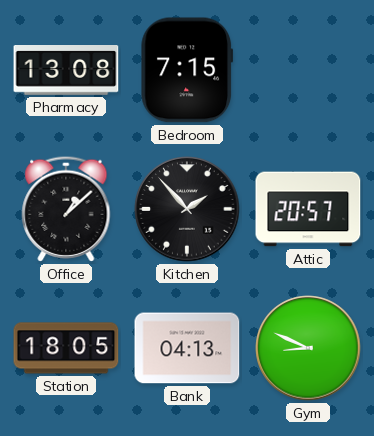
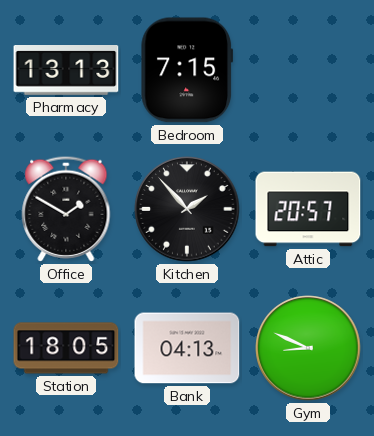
Pharmacy: 13:08 -> 13:13
Office: 1:08 -> 1:50
